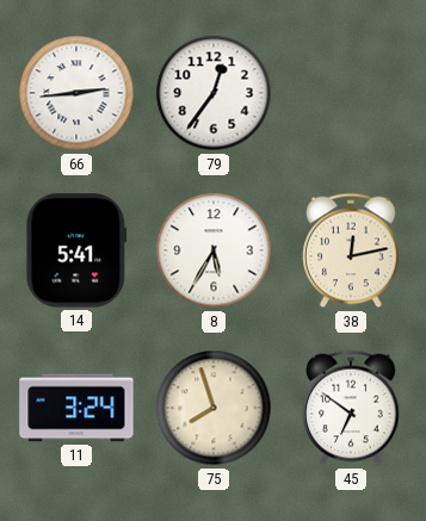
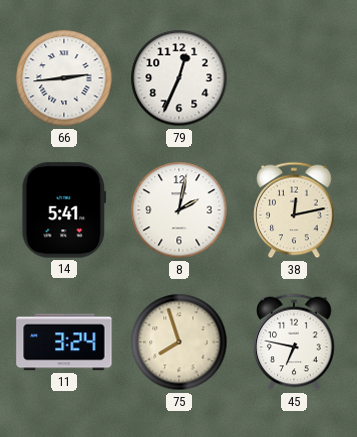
79: 12:36 -> 12:34
8: 5:35 -> 2:02
45: 6:51 -> 6:47
